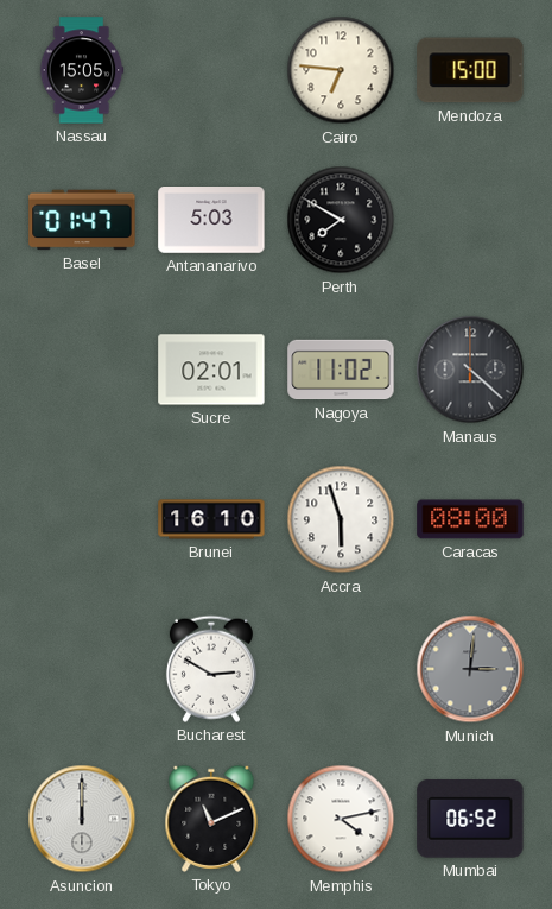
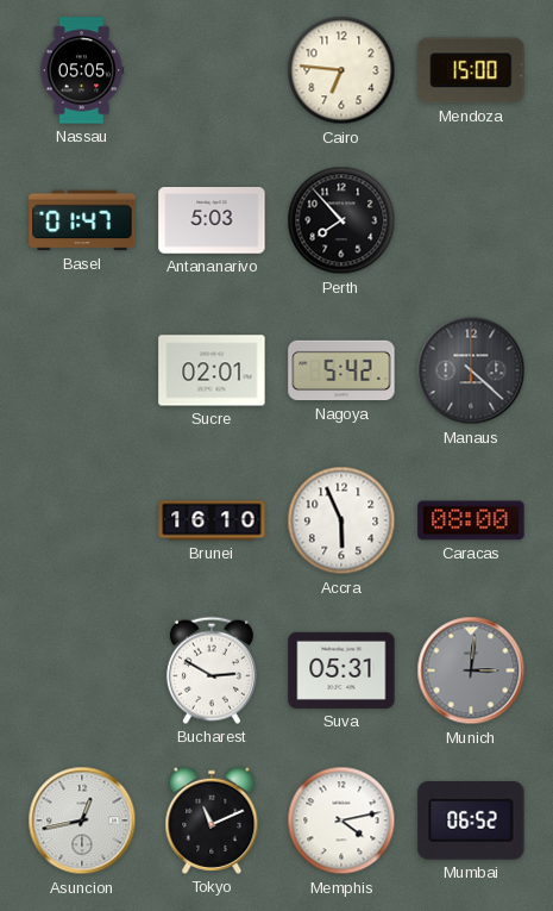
Nassau: 15:05 -> 05:05
Perth: 7:50 -> 7:53
Nagoya: 11:02 -> 5:42
Accra: 5:57 -> 5:56
Suva: none -> 05:31
Asuncion: 12:00 -> 12:43
